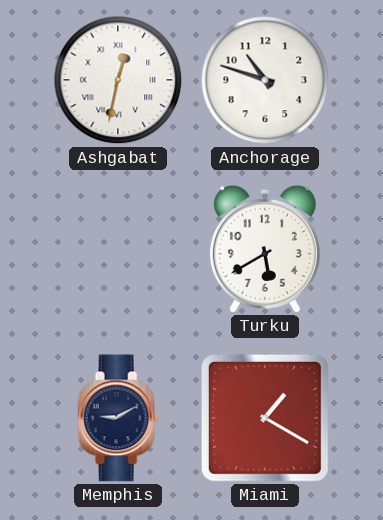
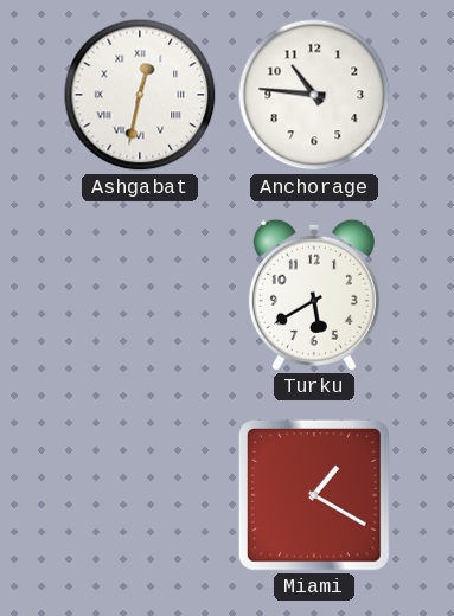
Anchorage: 10:48 -> 10:46
Memphis: 9:10 -> none
